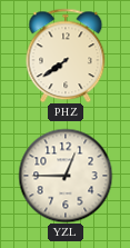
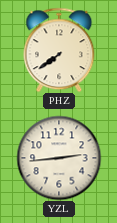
YZL: 12:45 -> 2:44
